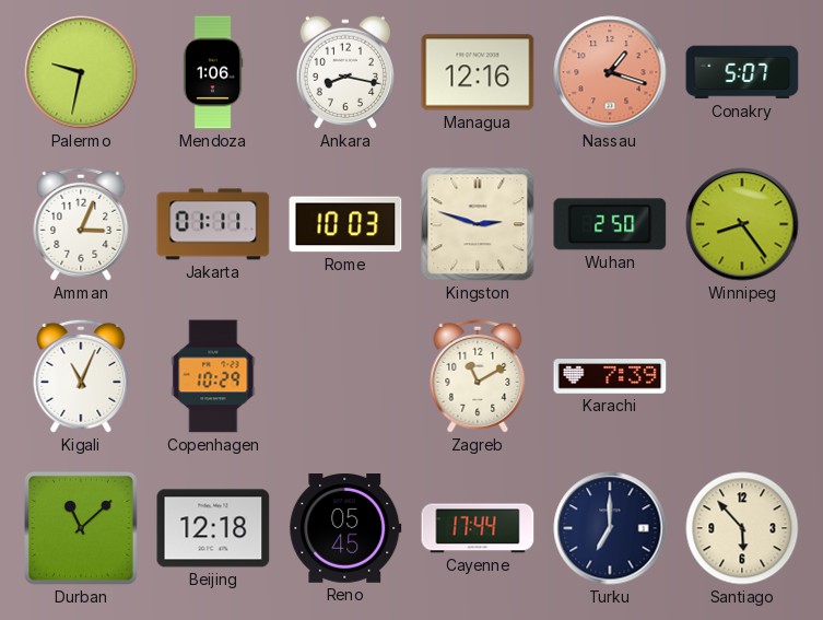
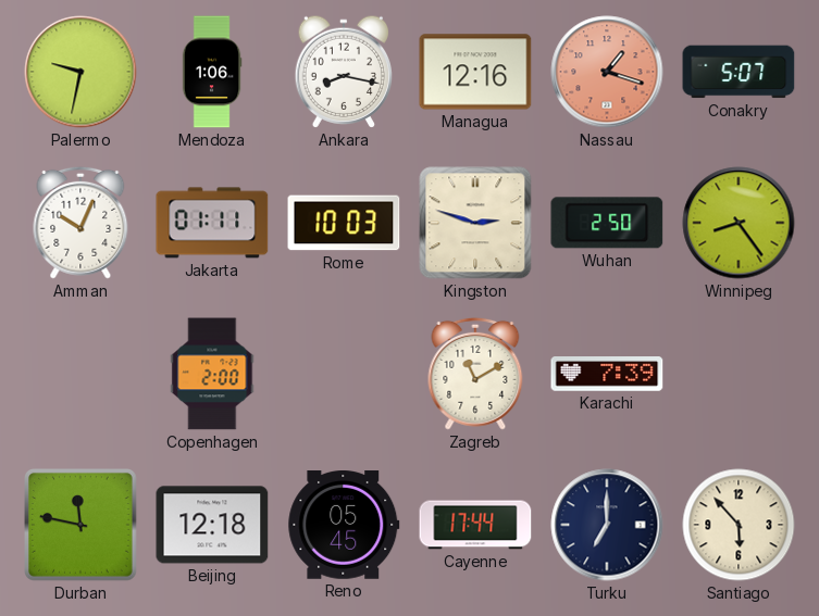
Amman: 3:04 -> 10:04
Kigali: 11:04 -> none
Copenhagen: 10:29 -> 2:00
Durban: 11:08 -> 11:47
